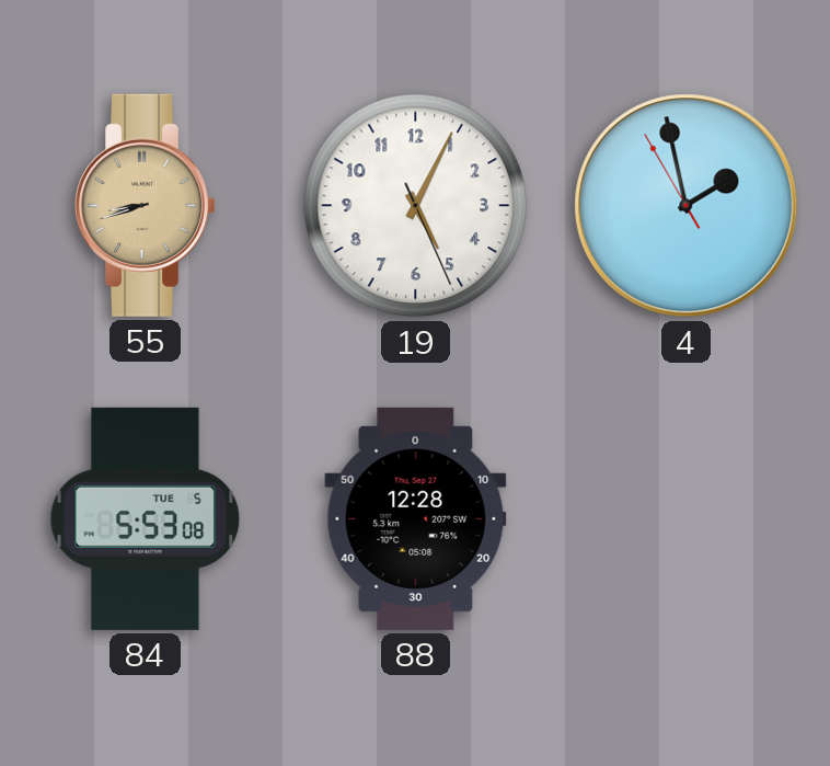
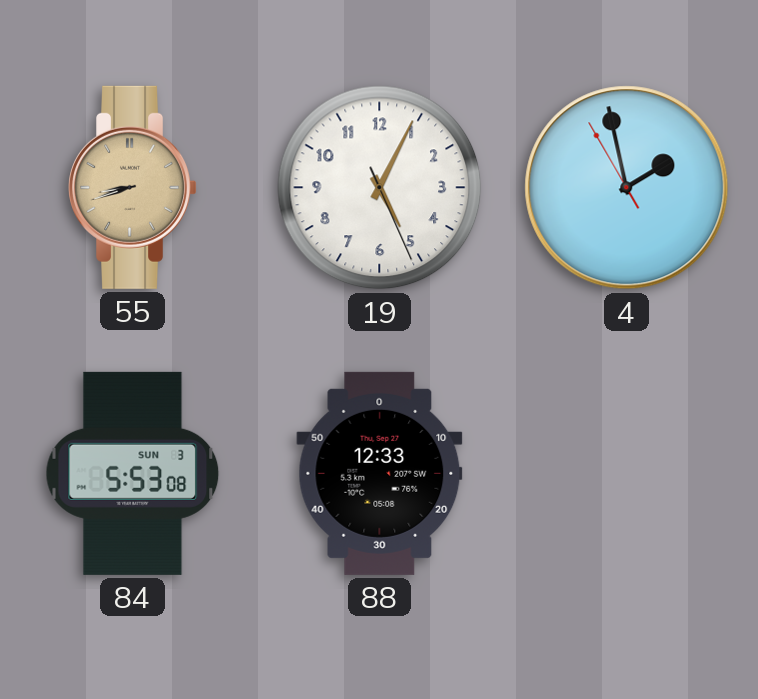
84 date: TUE 5 -> SUN 3
88: 12:28 -> 12:33
